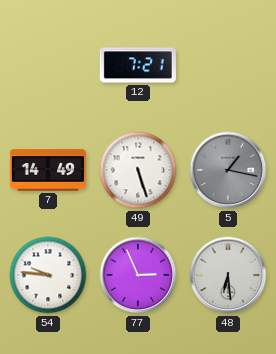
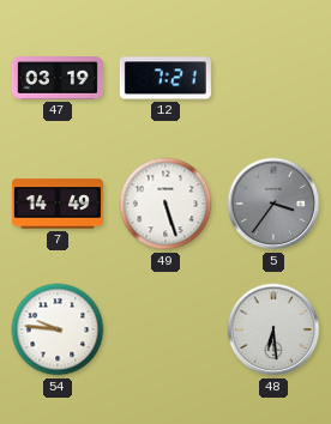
47: none -> 03:19
5: 1:17 -> 3:36
77: 2:56 -> none
